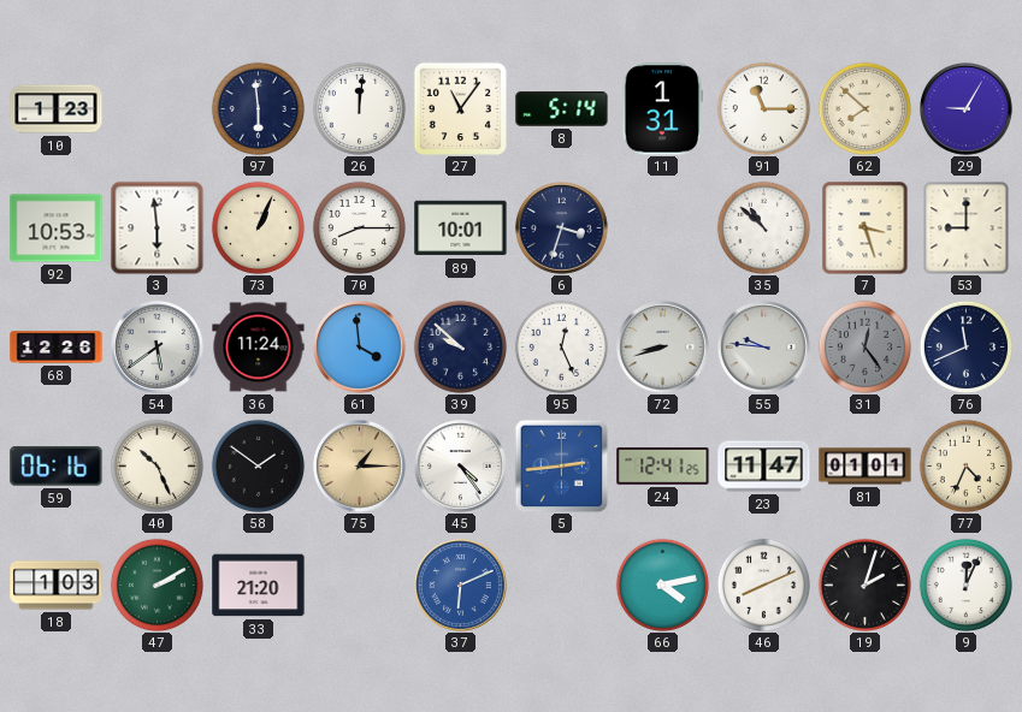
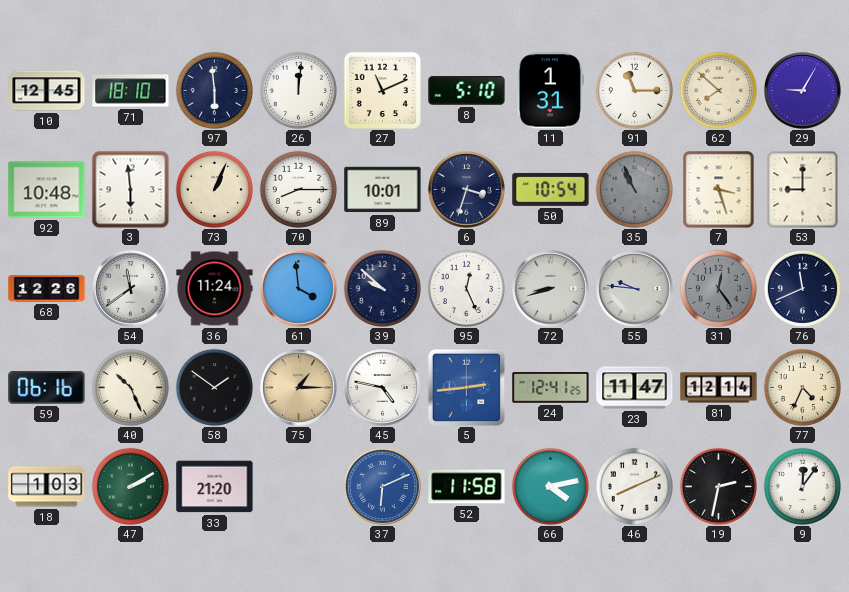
10: 1:23 -> 12:45
71: none -> 18:10
27: 11:06 -> 11:11
8: 5:14 -> 5:10
92: 10:53 -> 10:48
50: none -> 10:54
35: 10:52 -> 10:56
35 dial: white -> grey
54: 5:39 -> 11:39
45: 4:24 -> 4:47
81: 01:01 -> 12:14
52: none -> 11:58
19: 2:03 -> 2:32
9: 12:04 -> 12:06
